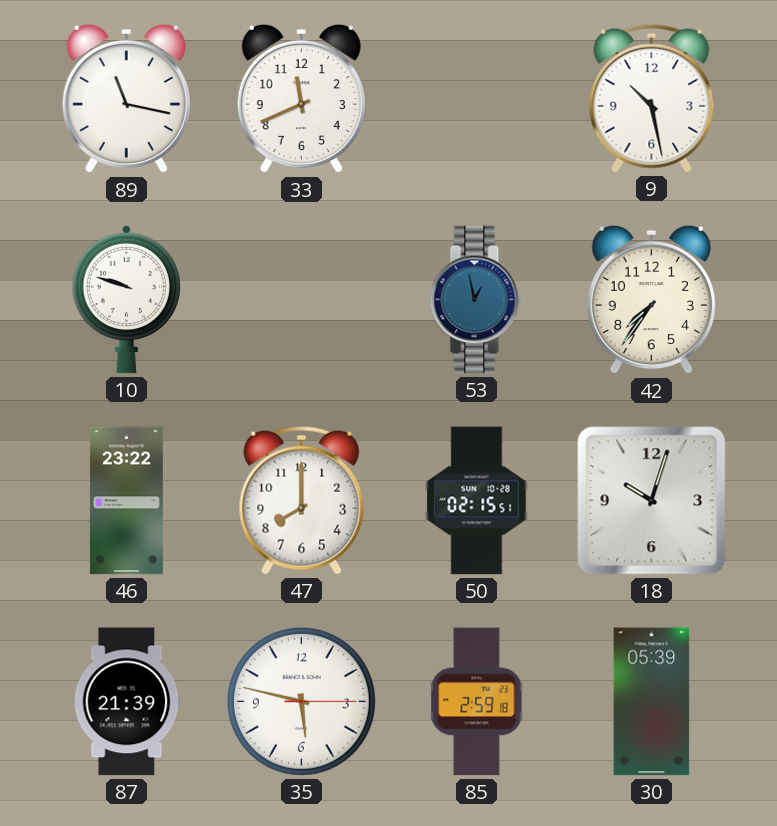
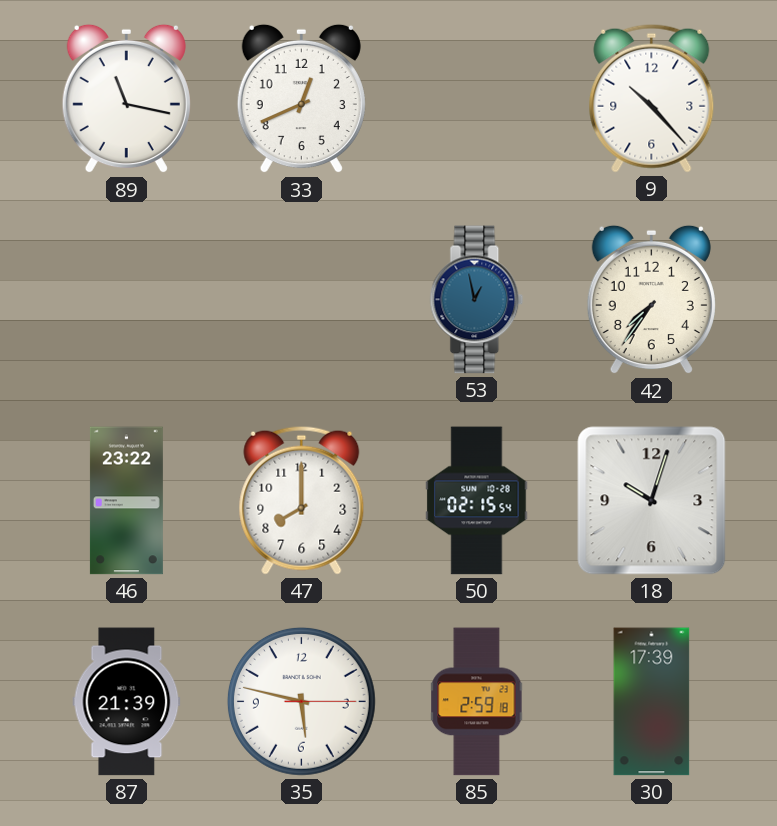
33: 11:41 -> 12:41
9: 10:28 -> 10:23
10: 9:48 -> none
50: 02:15:51 -> 02:15:54
30: 05:39 -> 17:39
